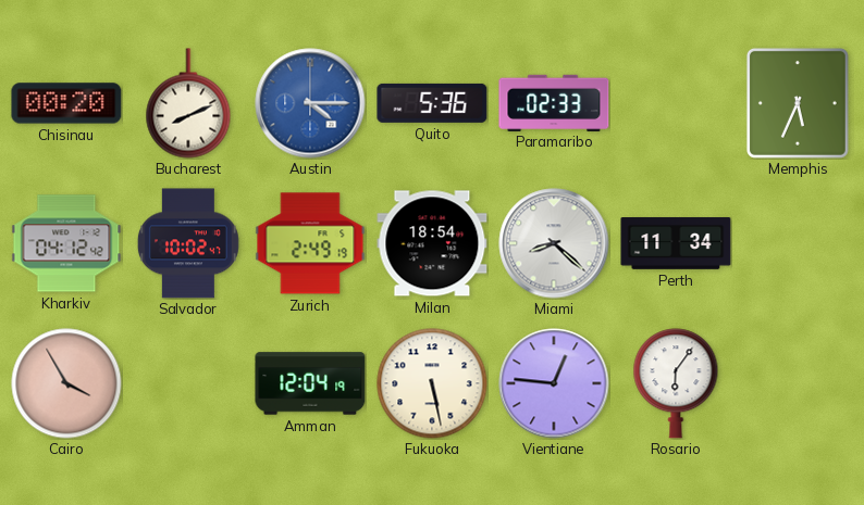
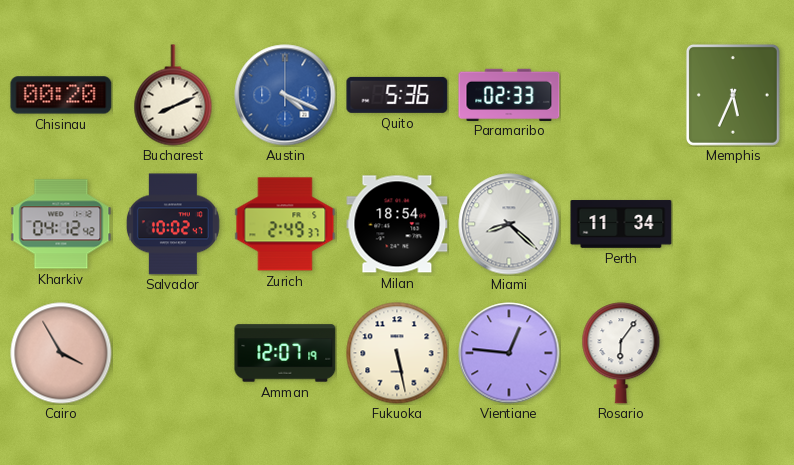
Austin: 4:15 -> 4:19
Zurich: 2:49:19 -> 2:49:37
Amman: 12:04 -> 12:07
